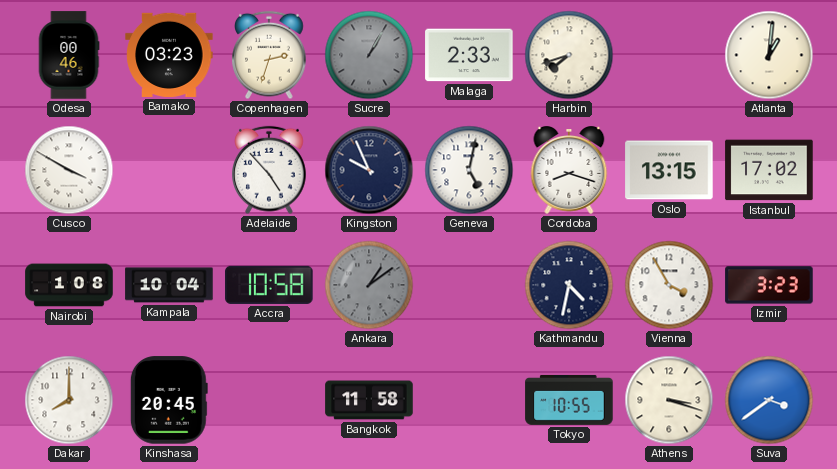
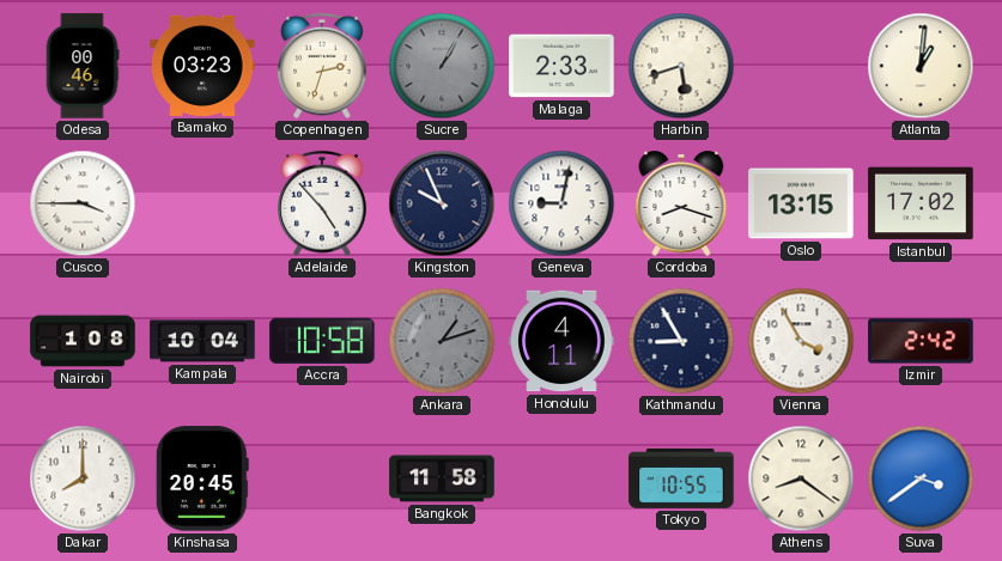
Harbin: 7:42 -> 5:42
Cusco: 3:50 -> 3:45
Geneva: 5:02 -> 9:02
Ankara: 1:09 -> 1:12
Honolulu: none -> 4:11
Kathmandu: 4:32 -> 8:55
Izmir: 3:23 -> 2:42
Athens: 3:18 -> 8:21
